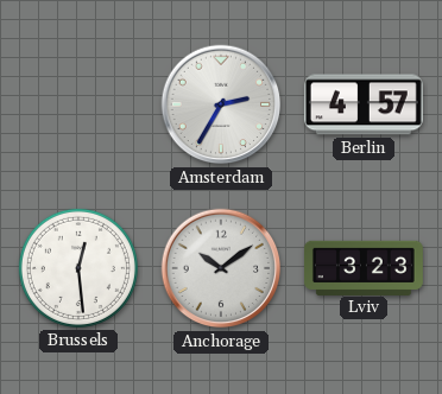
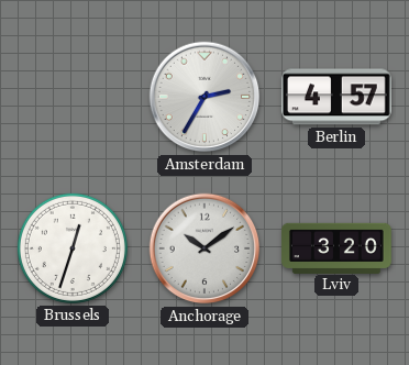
Brussels: 12:29 -> 12:33
Lviv: 3:23 -> 3:20
